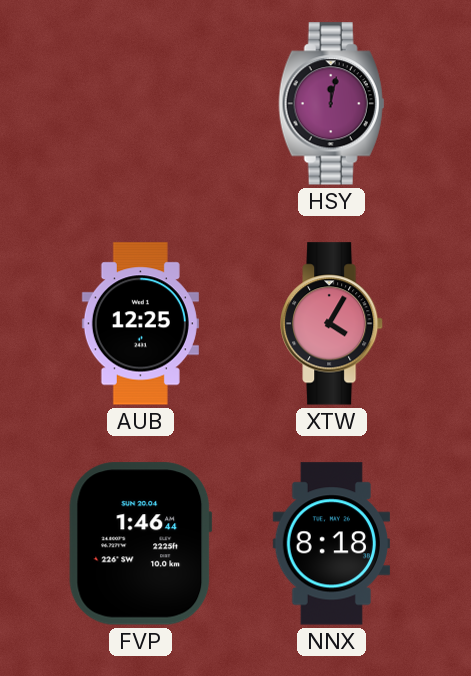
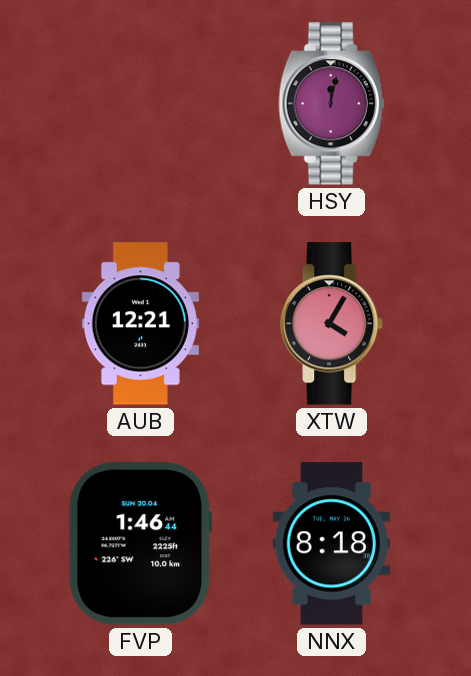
AUB: 12:25 -> 12:21
